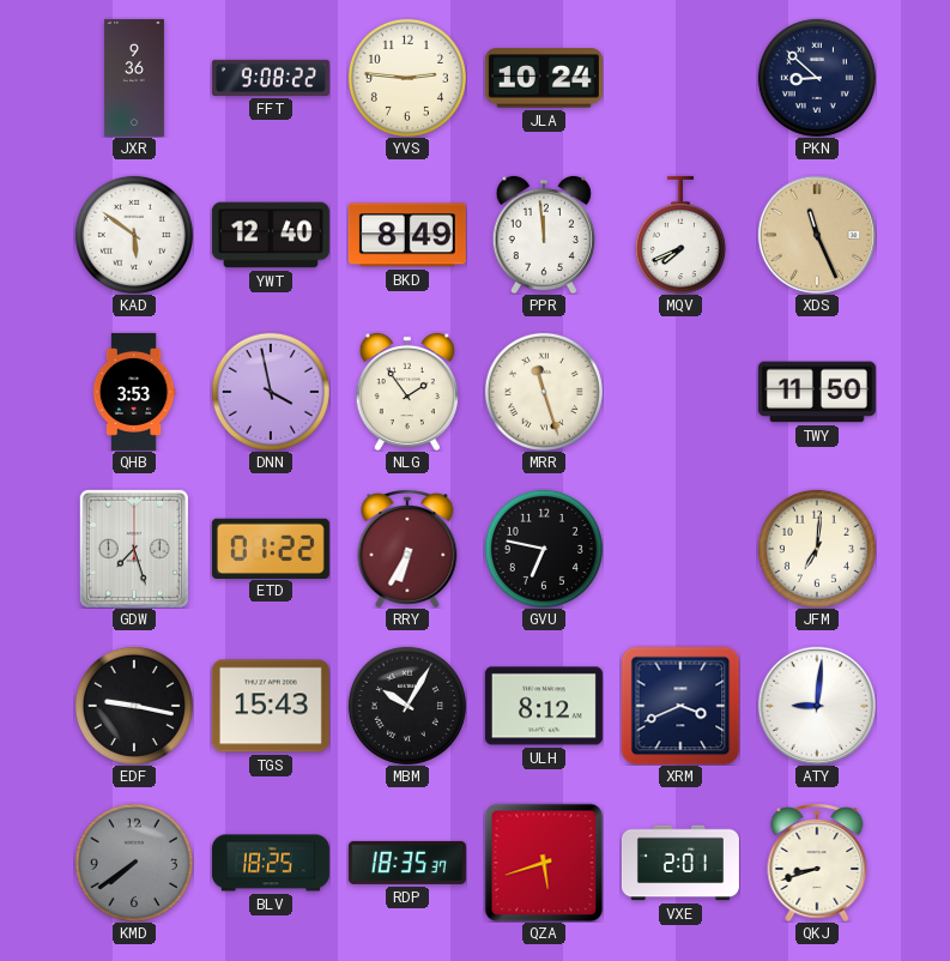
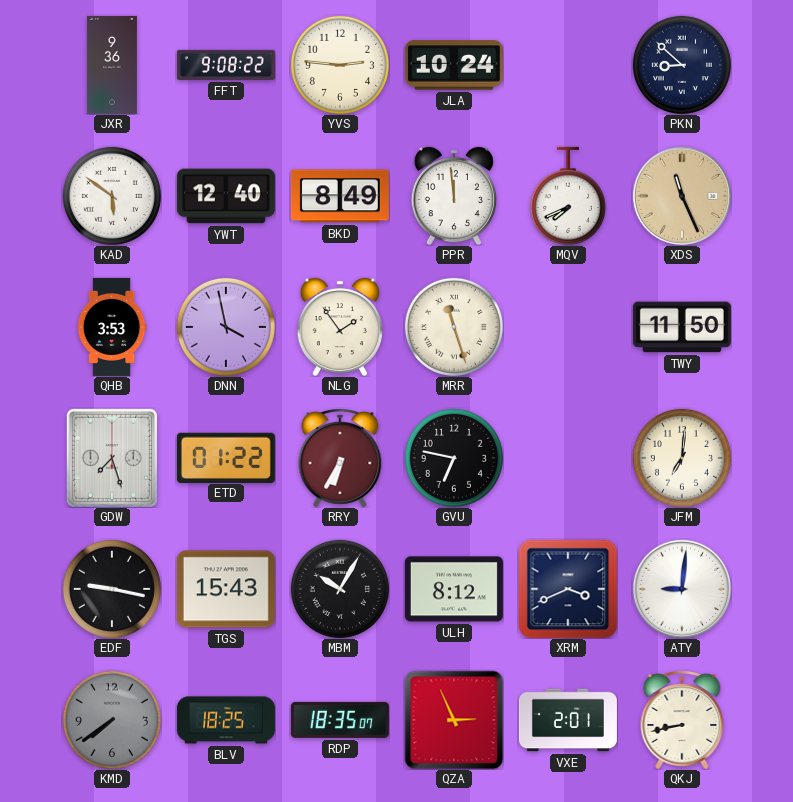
RDP: 18:35:37 -> 18:35:07
QZA: 5:42 -> 2:56
QKJ: 8:42 -> 8:43
